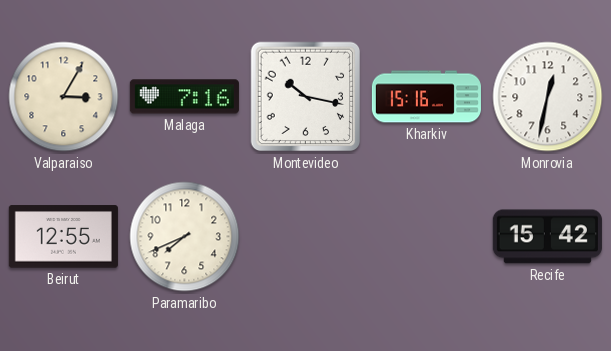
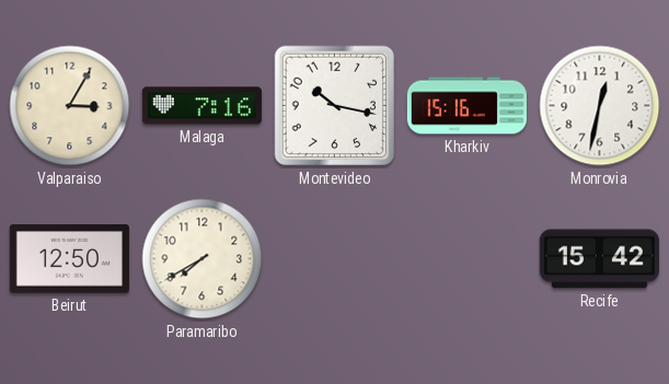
Beirut: 12:55 -> 12:50
Paramaribo: 7:41 -> 7:40
